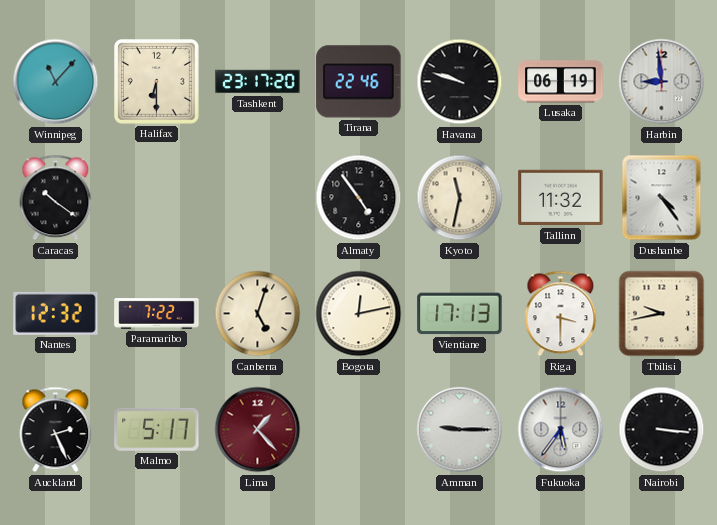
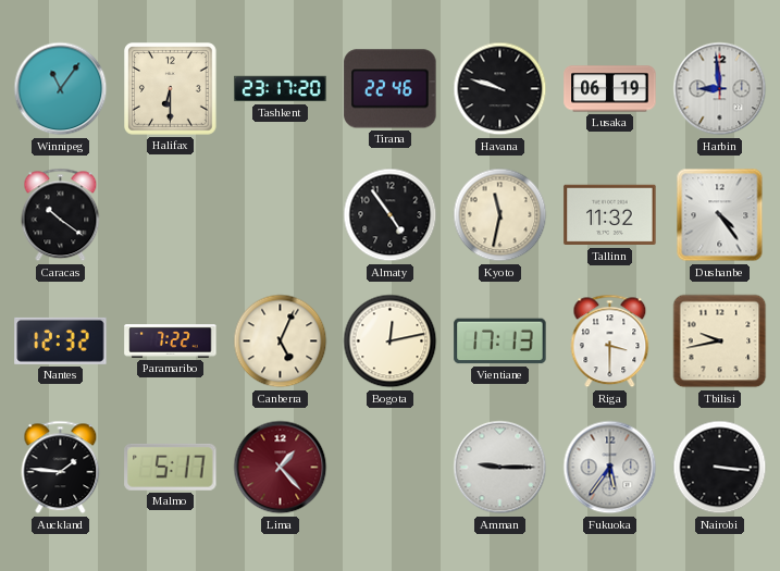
Winnipeg: 11:07 -> 11:06
Canberra: 5:03 -> 5:04
Auckland: 2:26 -> 1:46
